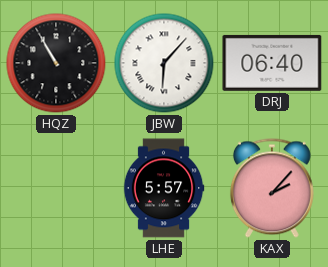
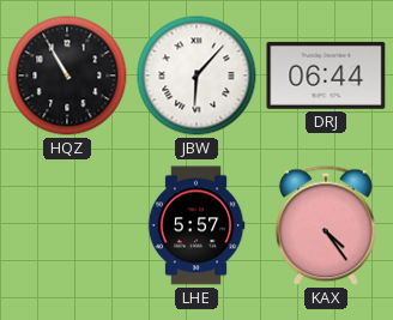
DRJ: 06:40 -> 06:44
KAX: 2:07 -> 4:24
